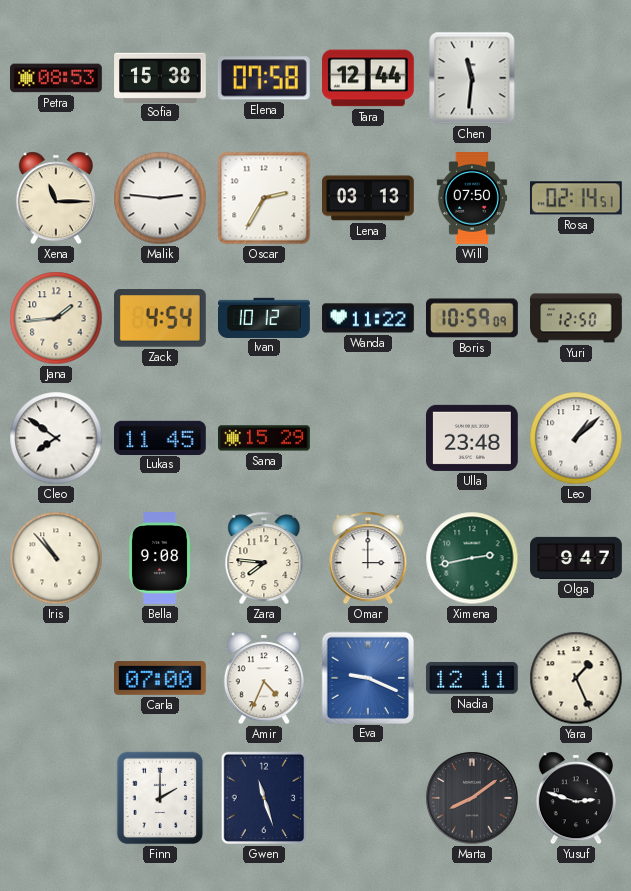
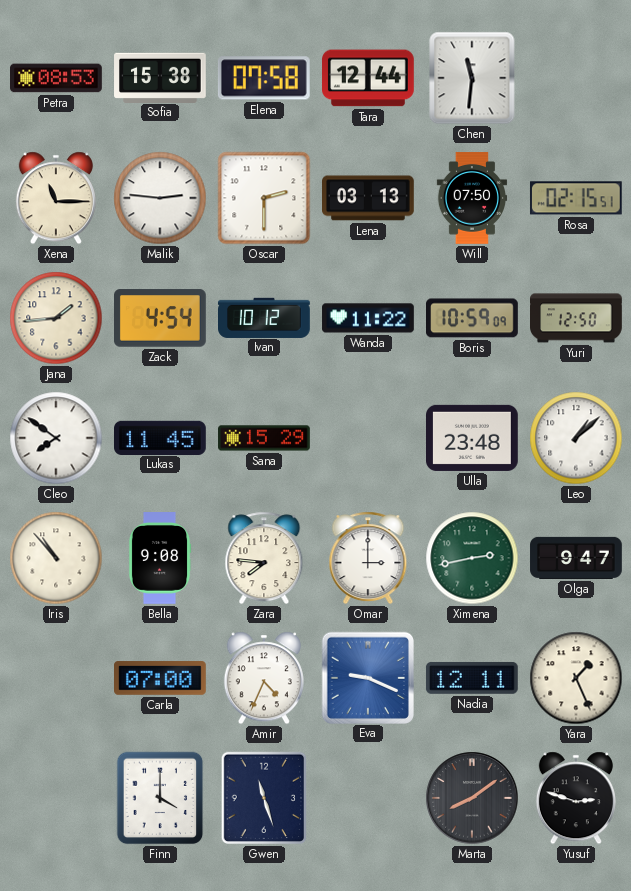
Oscar: 2:35 -> 2:30
Rosa: 02:14 -> 02:15
Finn: 2:00 -> 4:00
